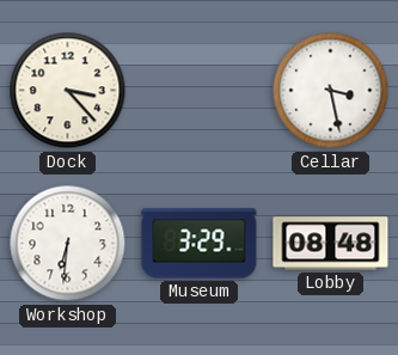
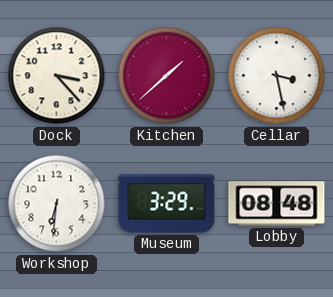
Kitchen: none -> 1:38
